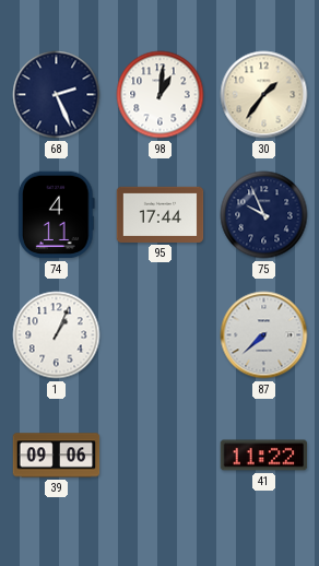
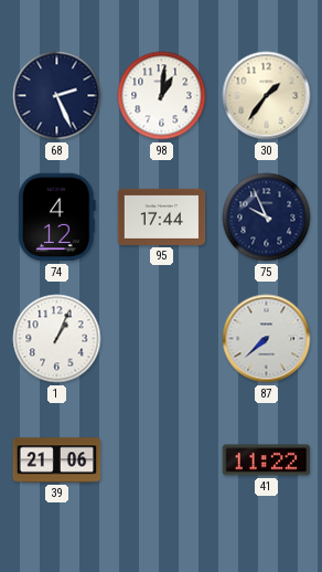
74: 4:11 -> 4:12
39: 09:06 -> 21:06
